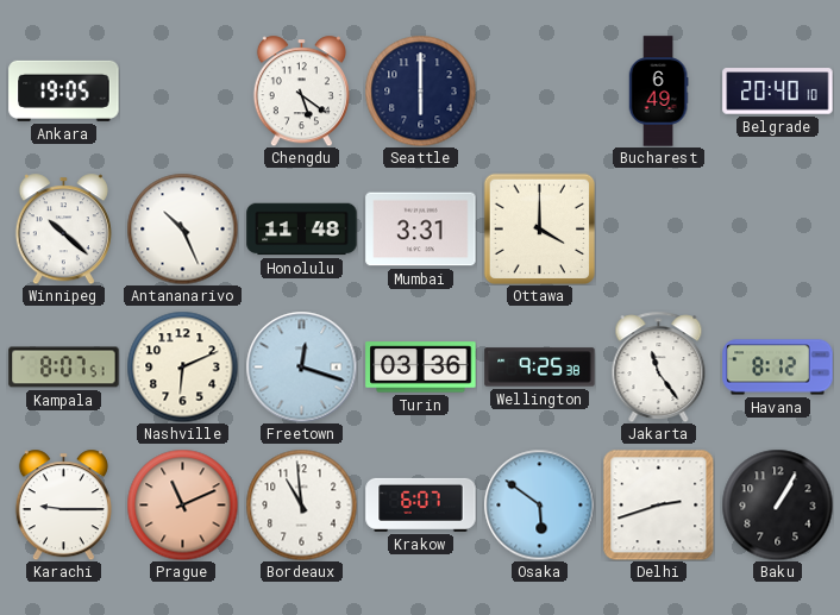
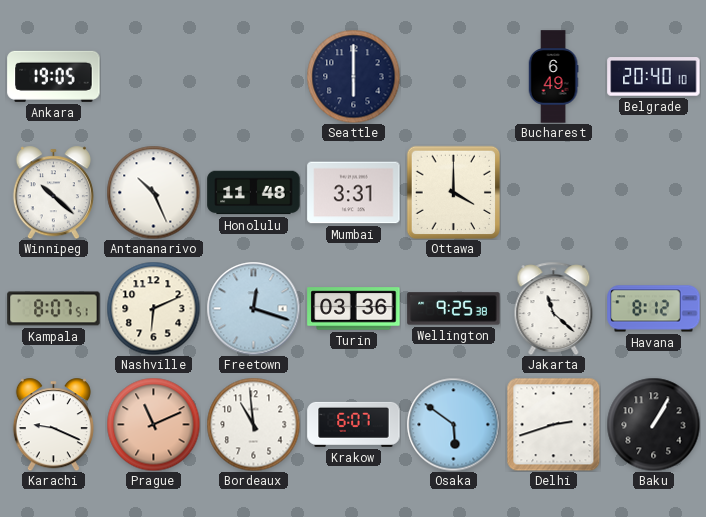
Chengdu: 5:21 -> none
Jakarta: 11:24 -> 11:22
Karachi: 9:15 -> 9:19
